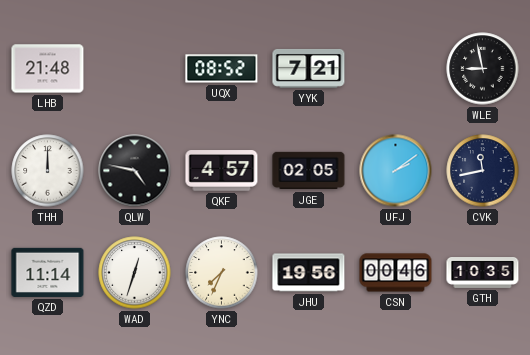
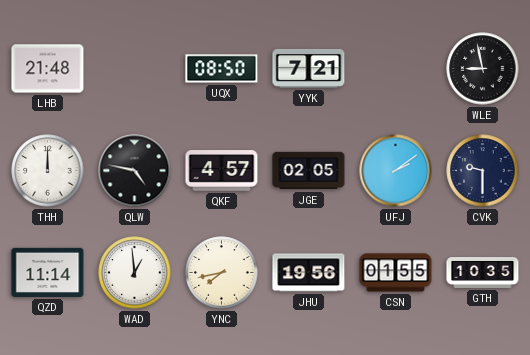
UQX: 08:52 -> 08:50
CVK: 11:43 -> 9:30
WAD: 12:33 -> 12:59
YNC: 7:34 -> 7:43
CSN: 00:46 -> 01:55
